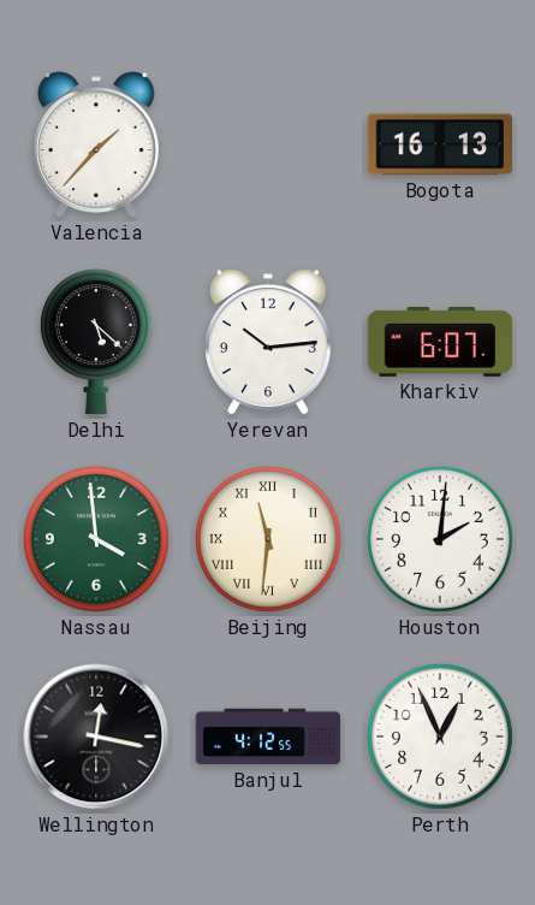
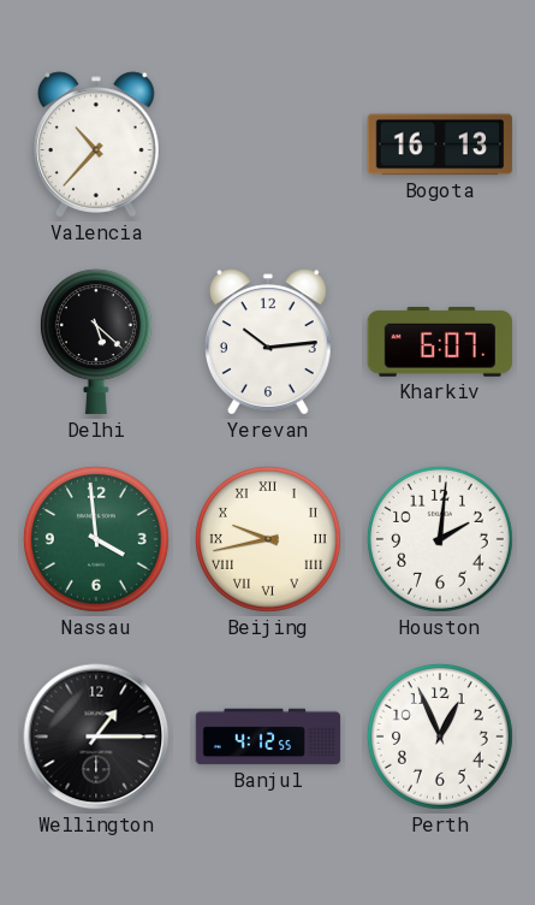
Valencia: 1:37 -> 10:37
Beijing: 11:31 -> 9:43
Wellington: 12:17 -> 1:15
